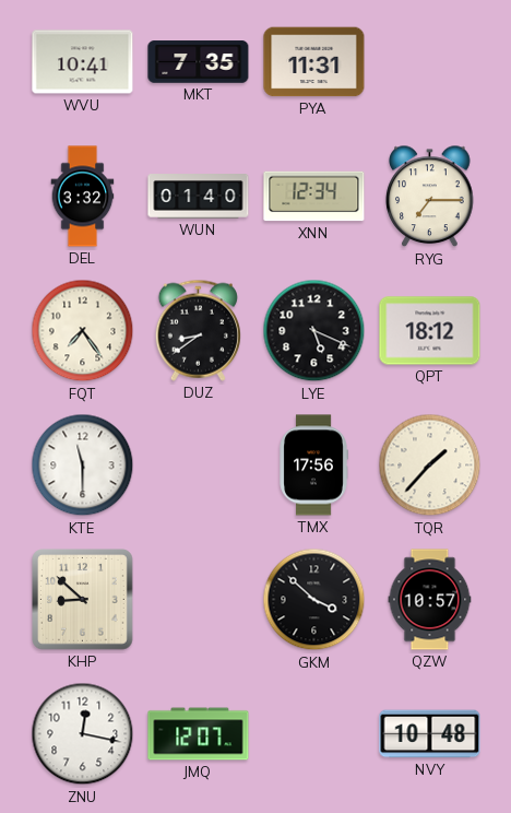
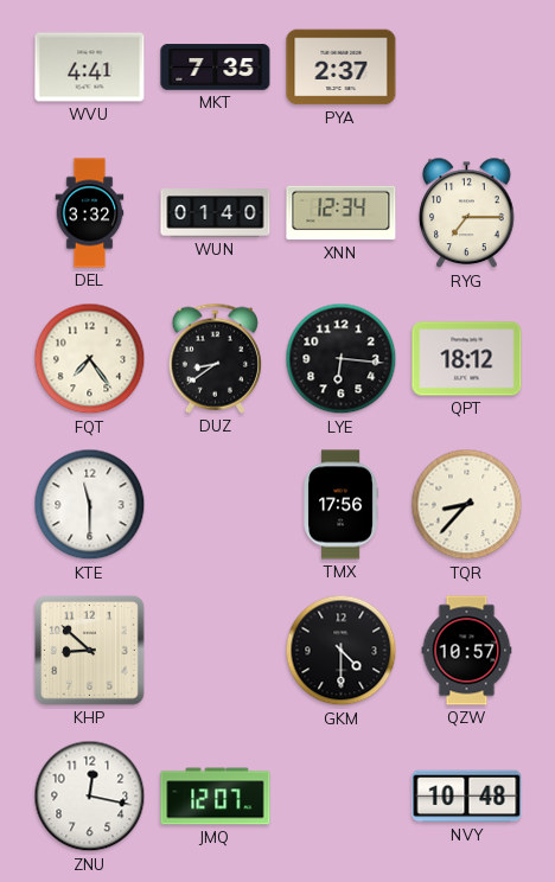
WVU: 10:41 -> 4:41
PYA: 11:31 -> 2:37
LYE: 5:19 -> 6:16
TQR: 1:37 -> 8:37
GKM: 3:52 -> 4:30
